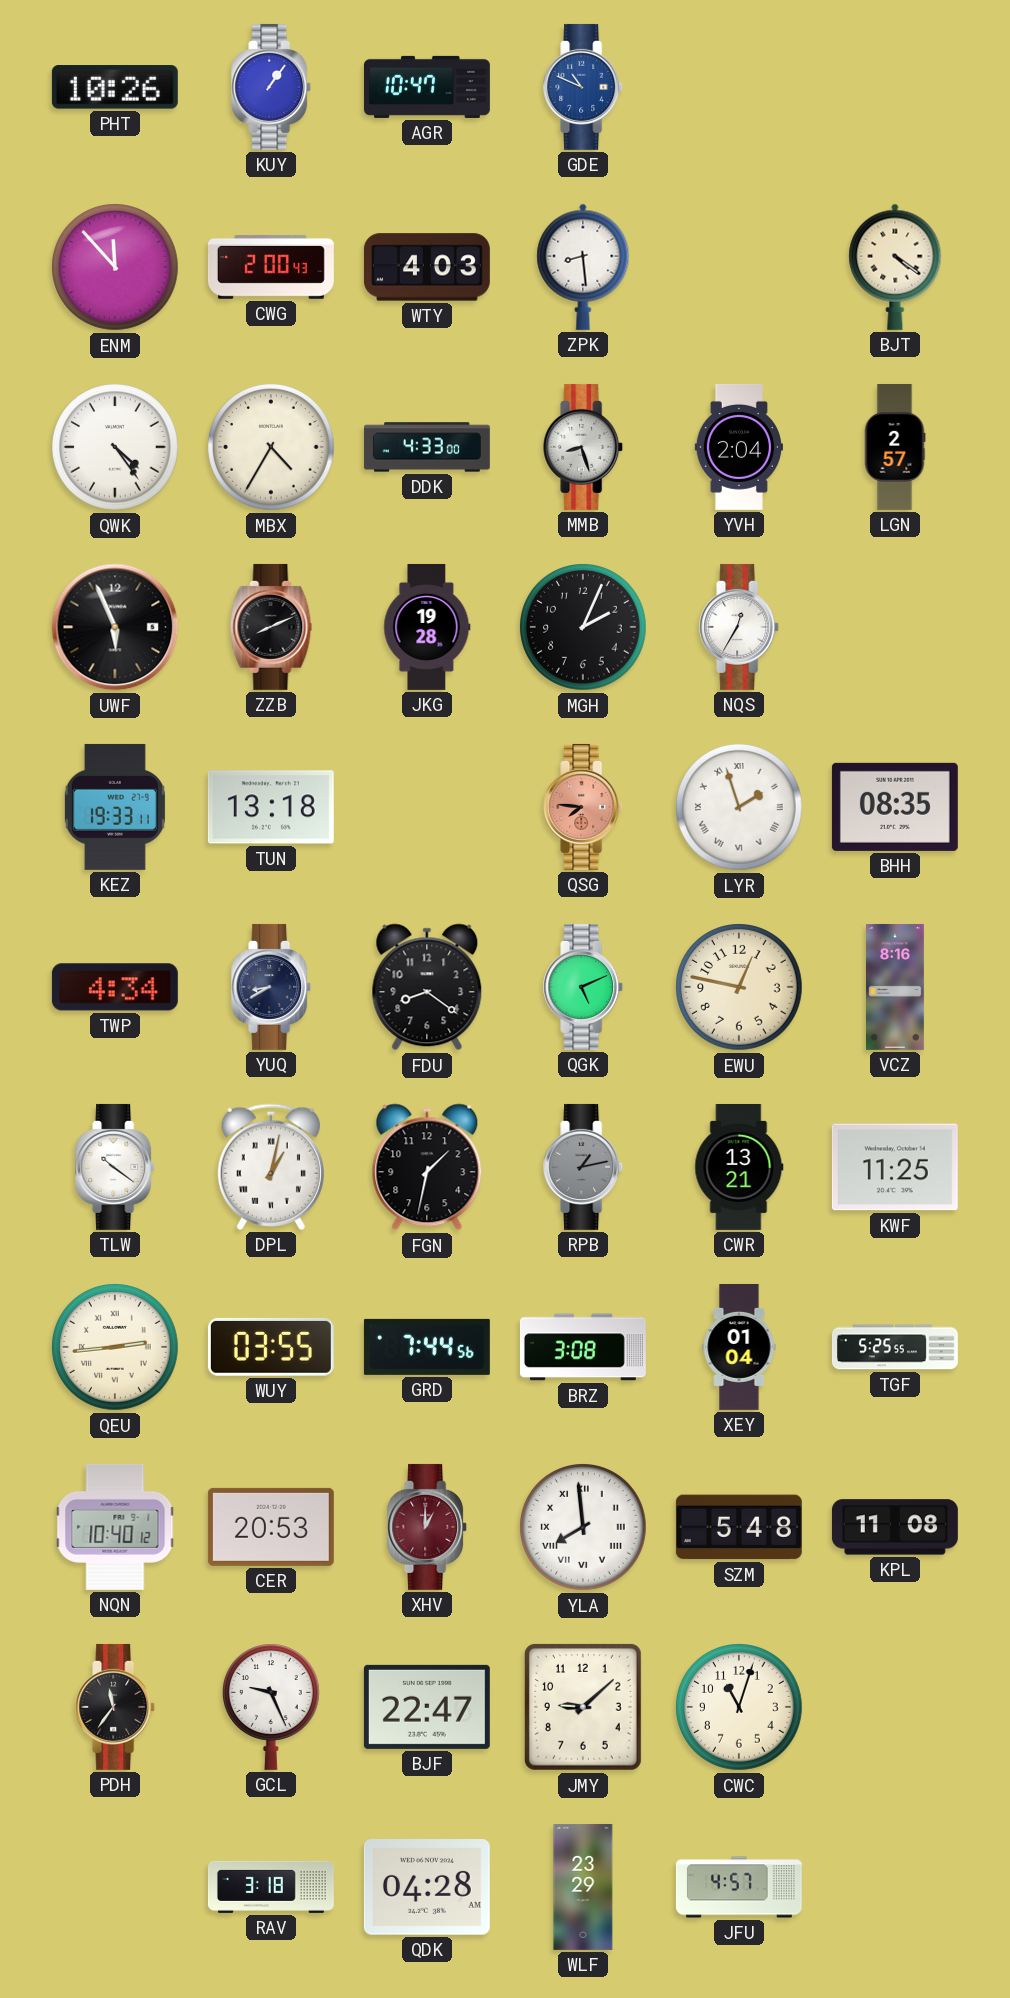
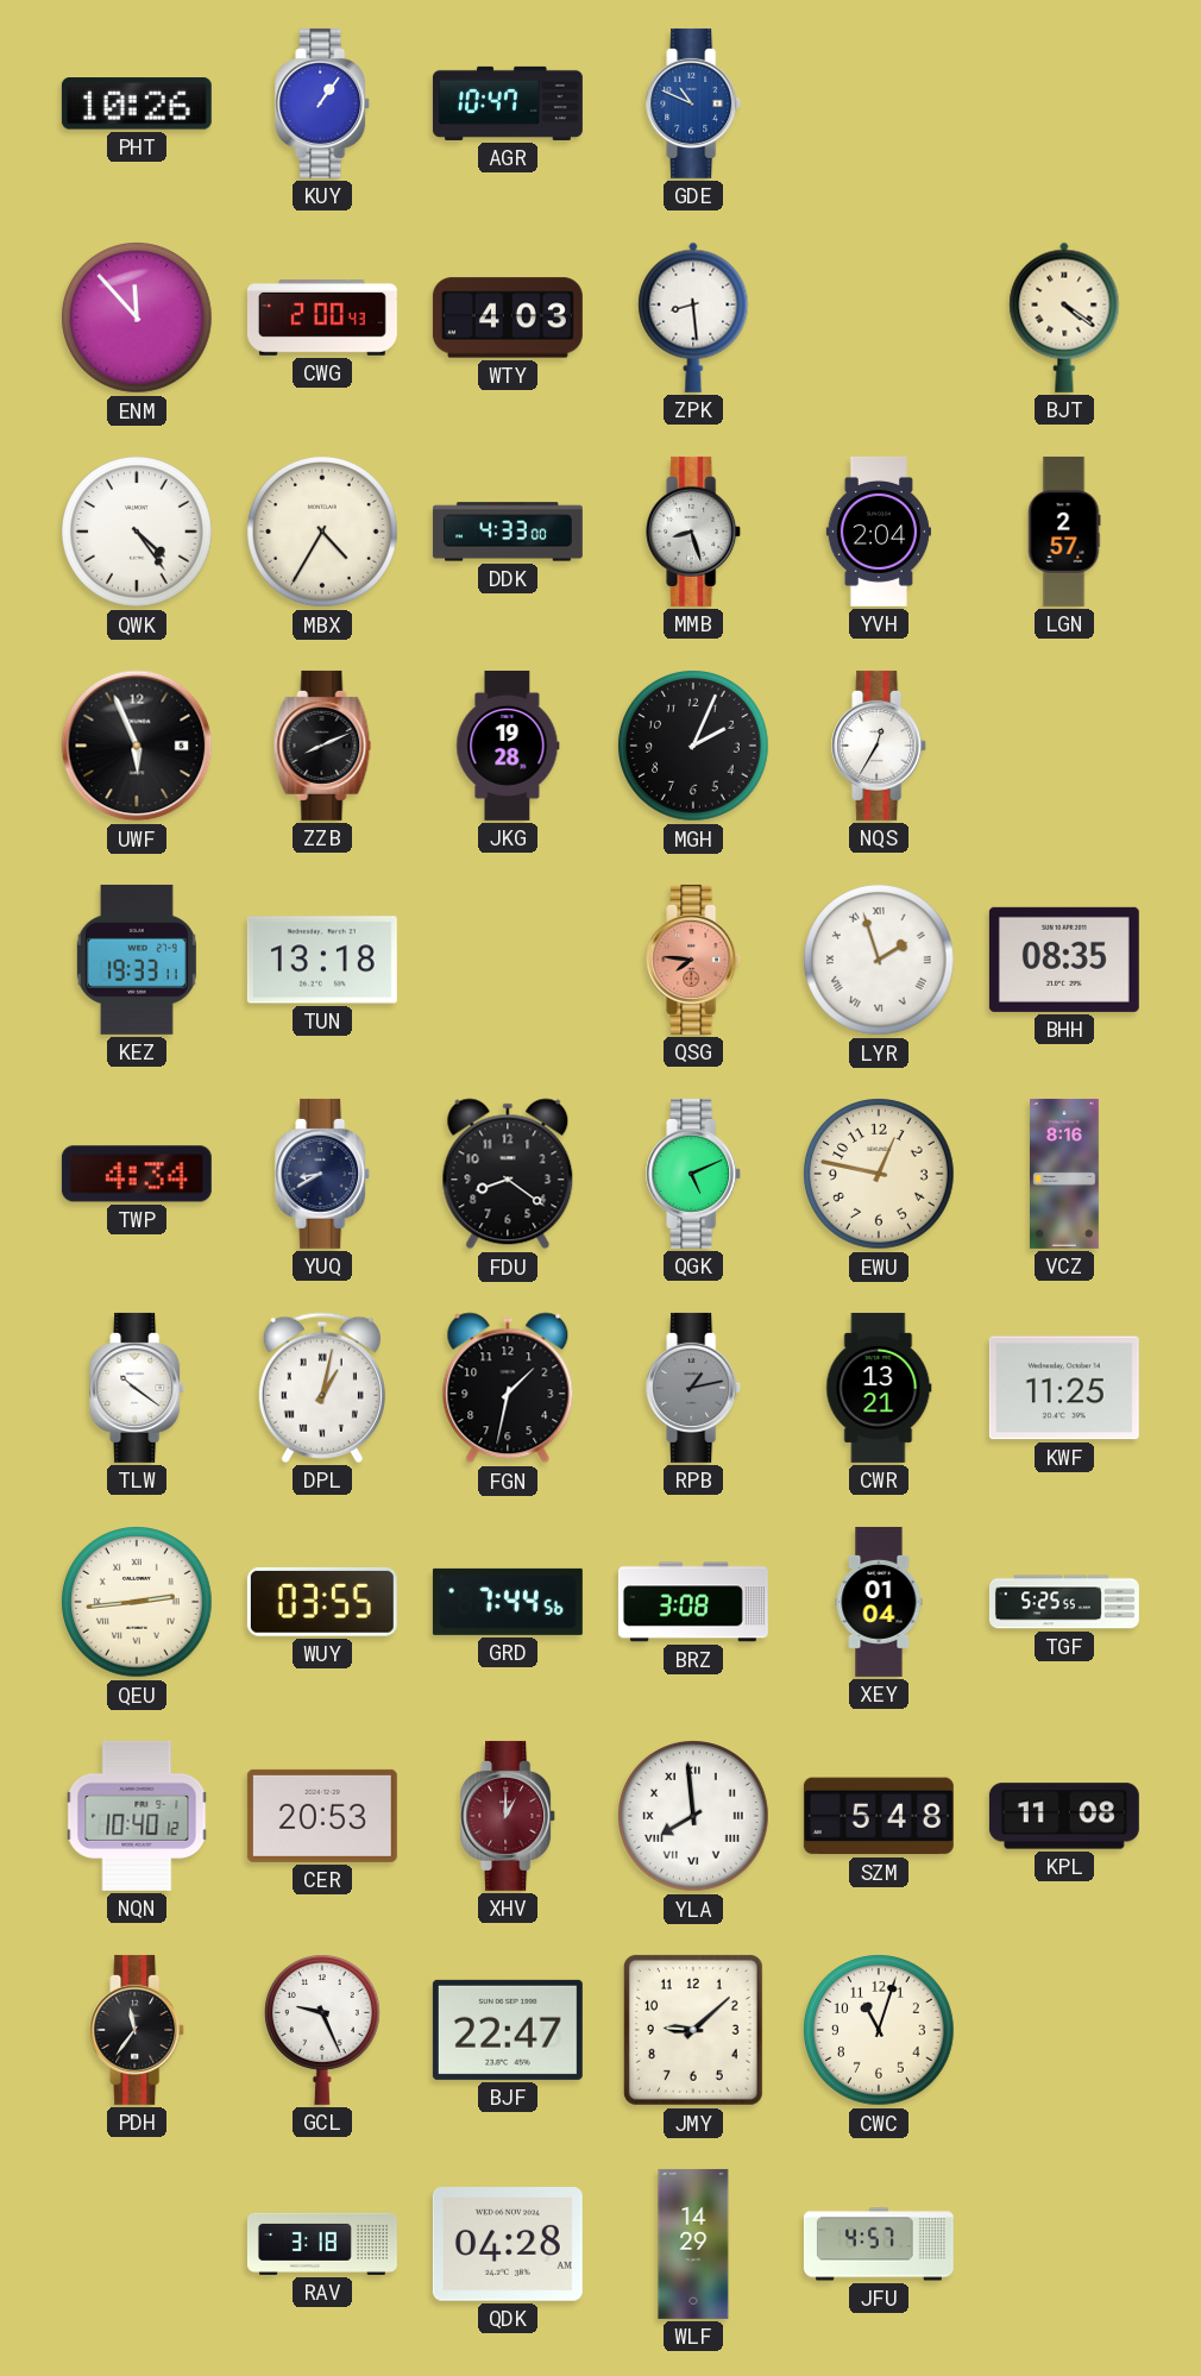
WLF: 23:29 -> 14:29
